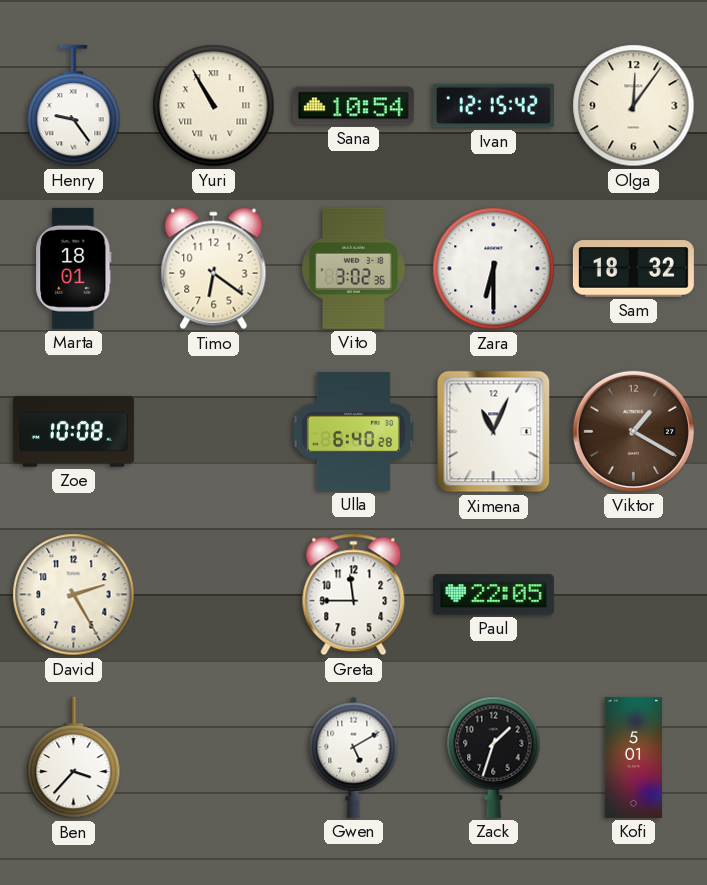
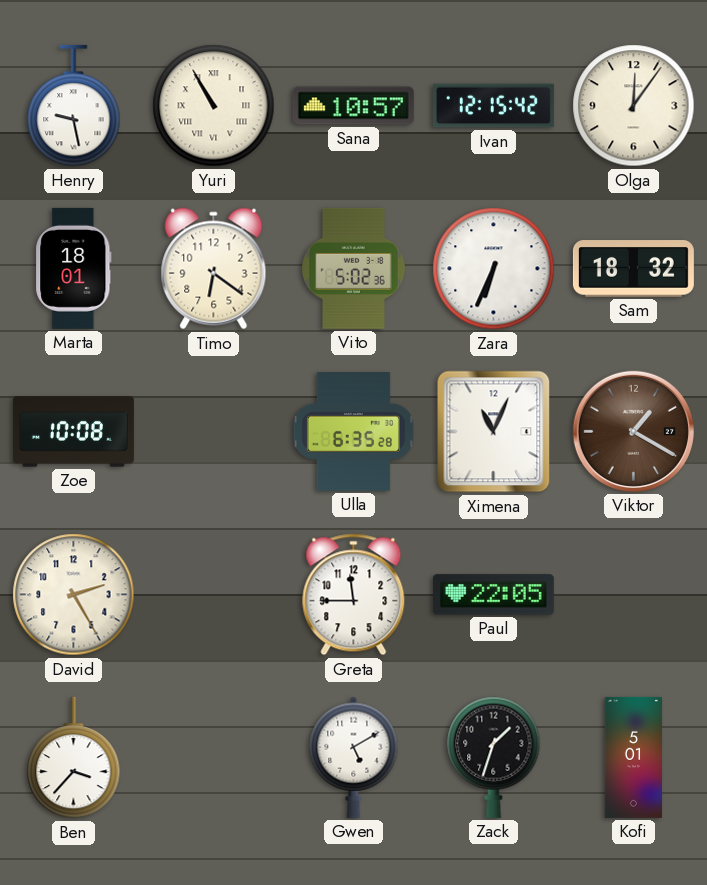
Henry: 9:24 -> 9:28
Sana: 10:54 -> 10:57
Vito: 3:02 -> 5:02
Zara: 6:30 -> 6:34
Ulla: 6:40 -> 6:35
